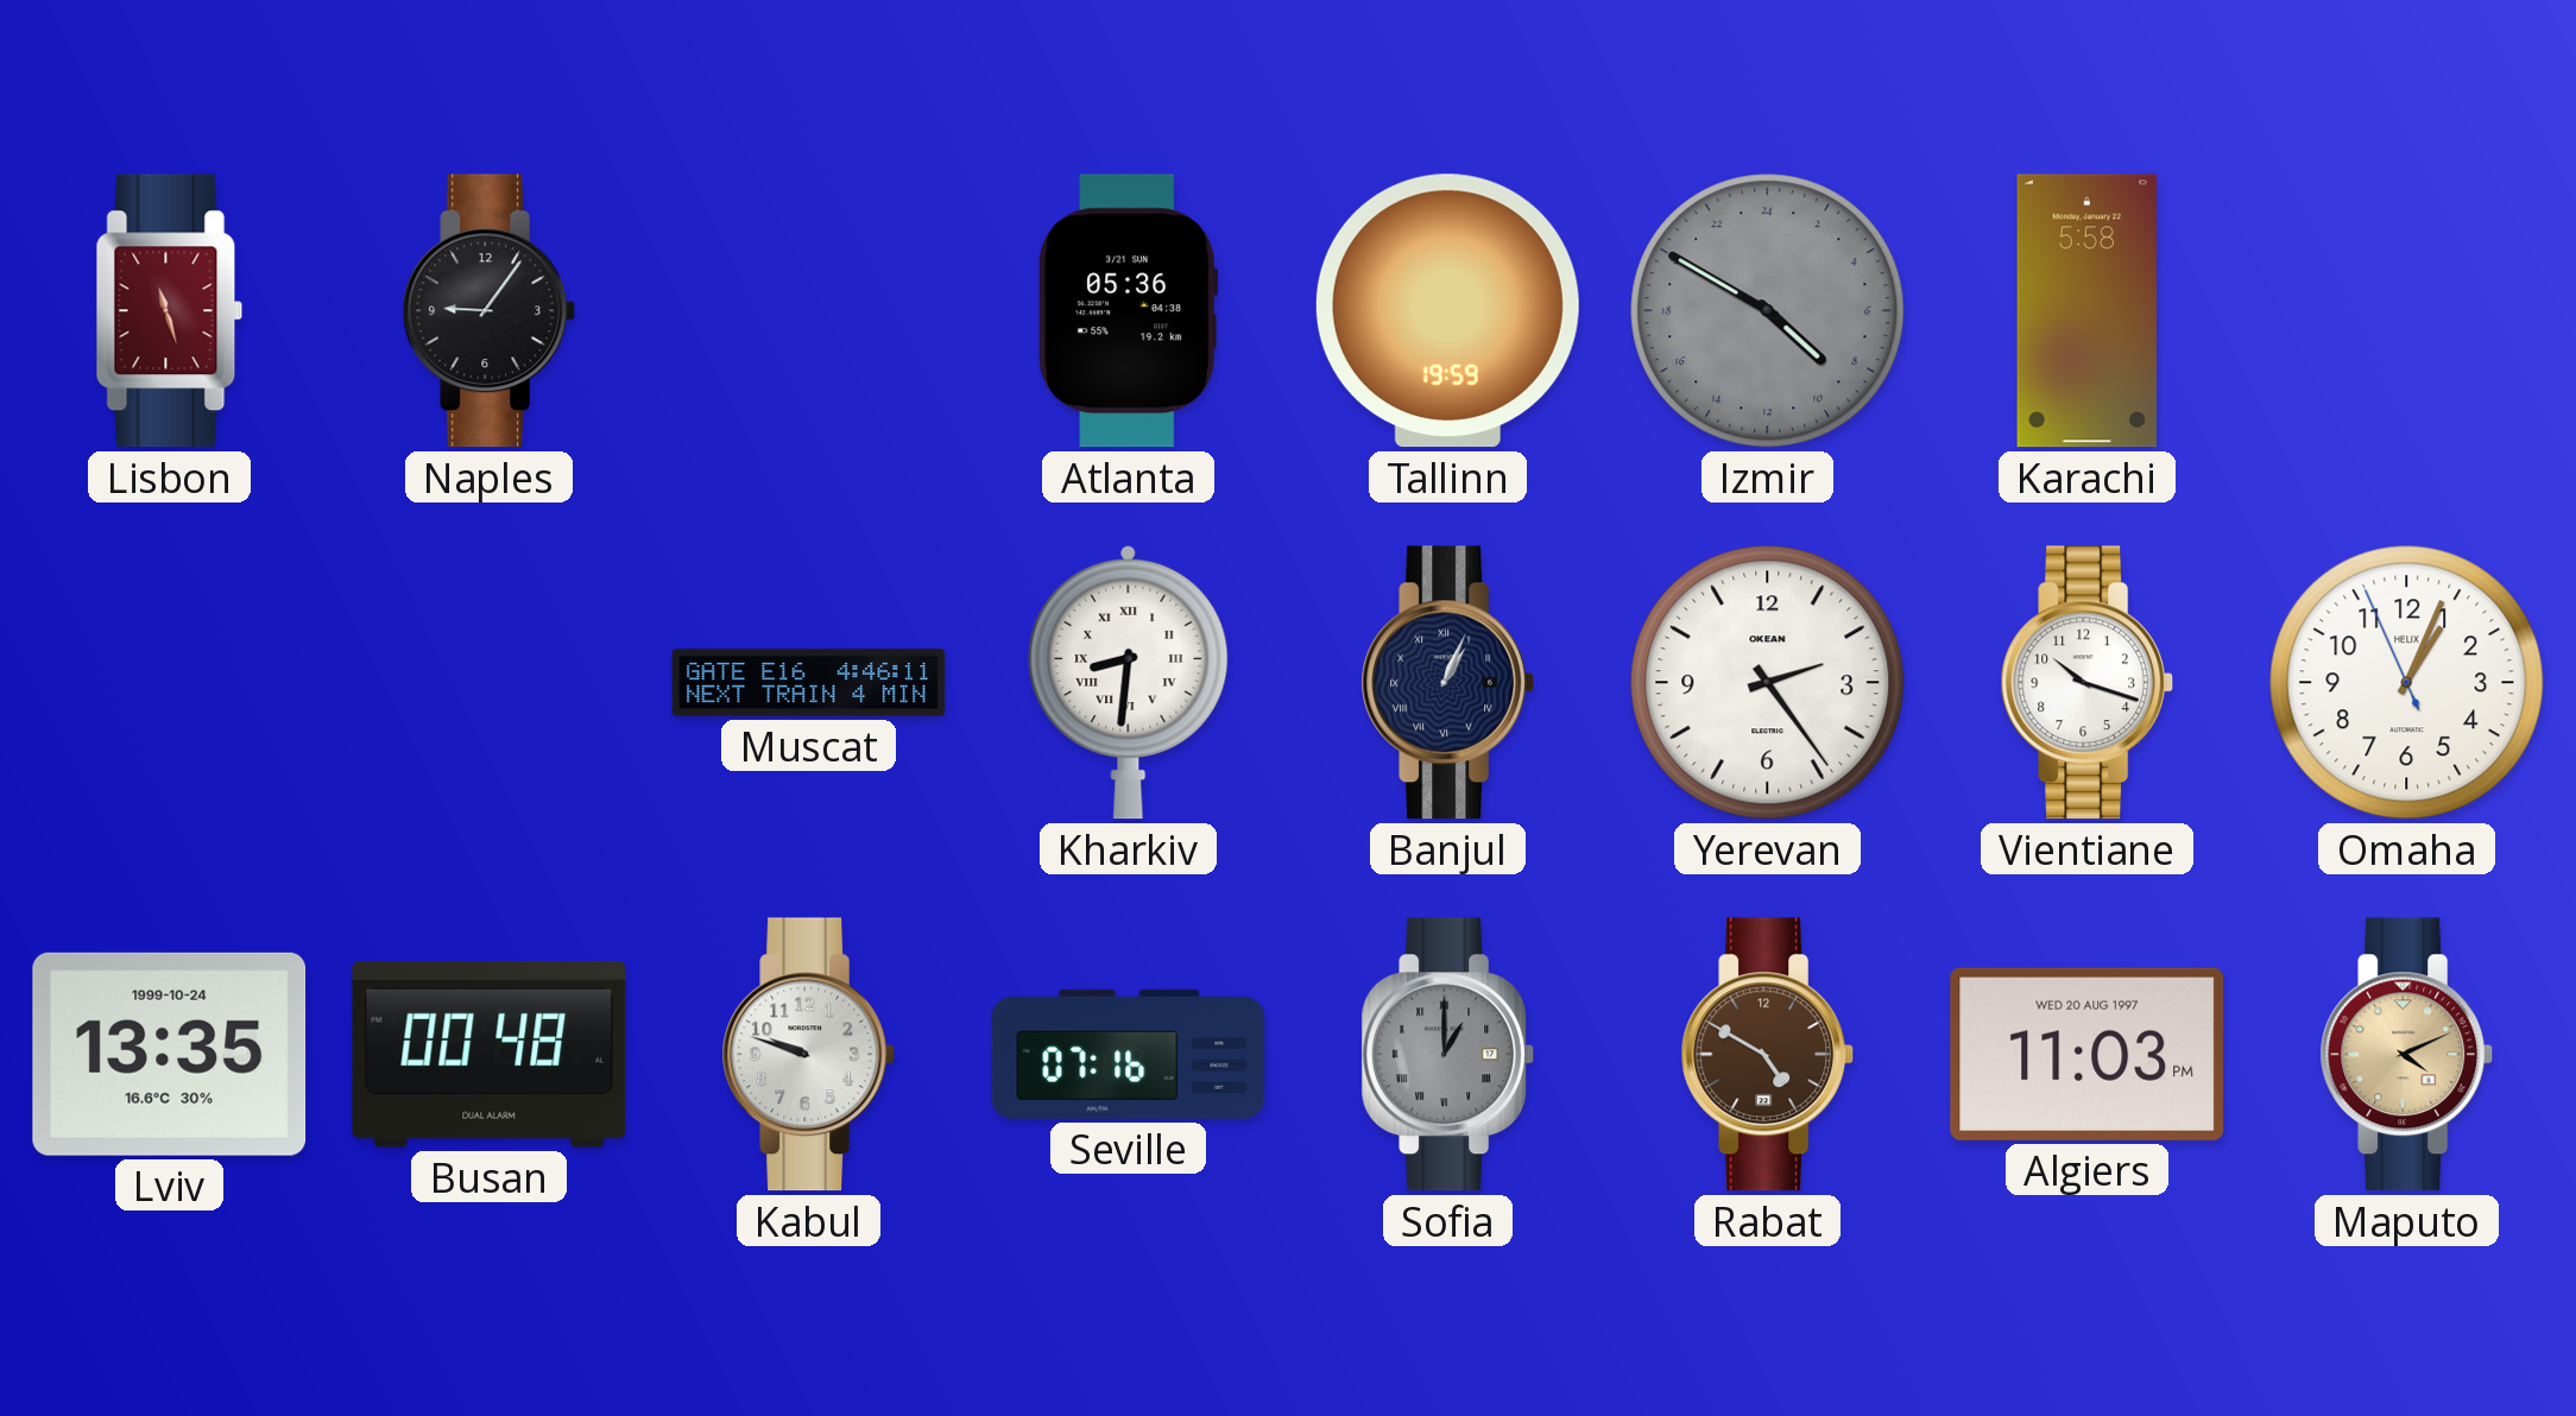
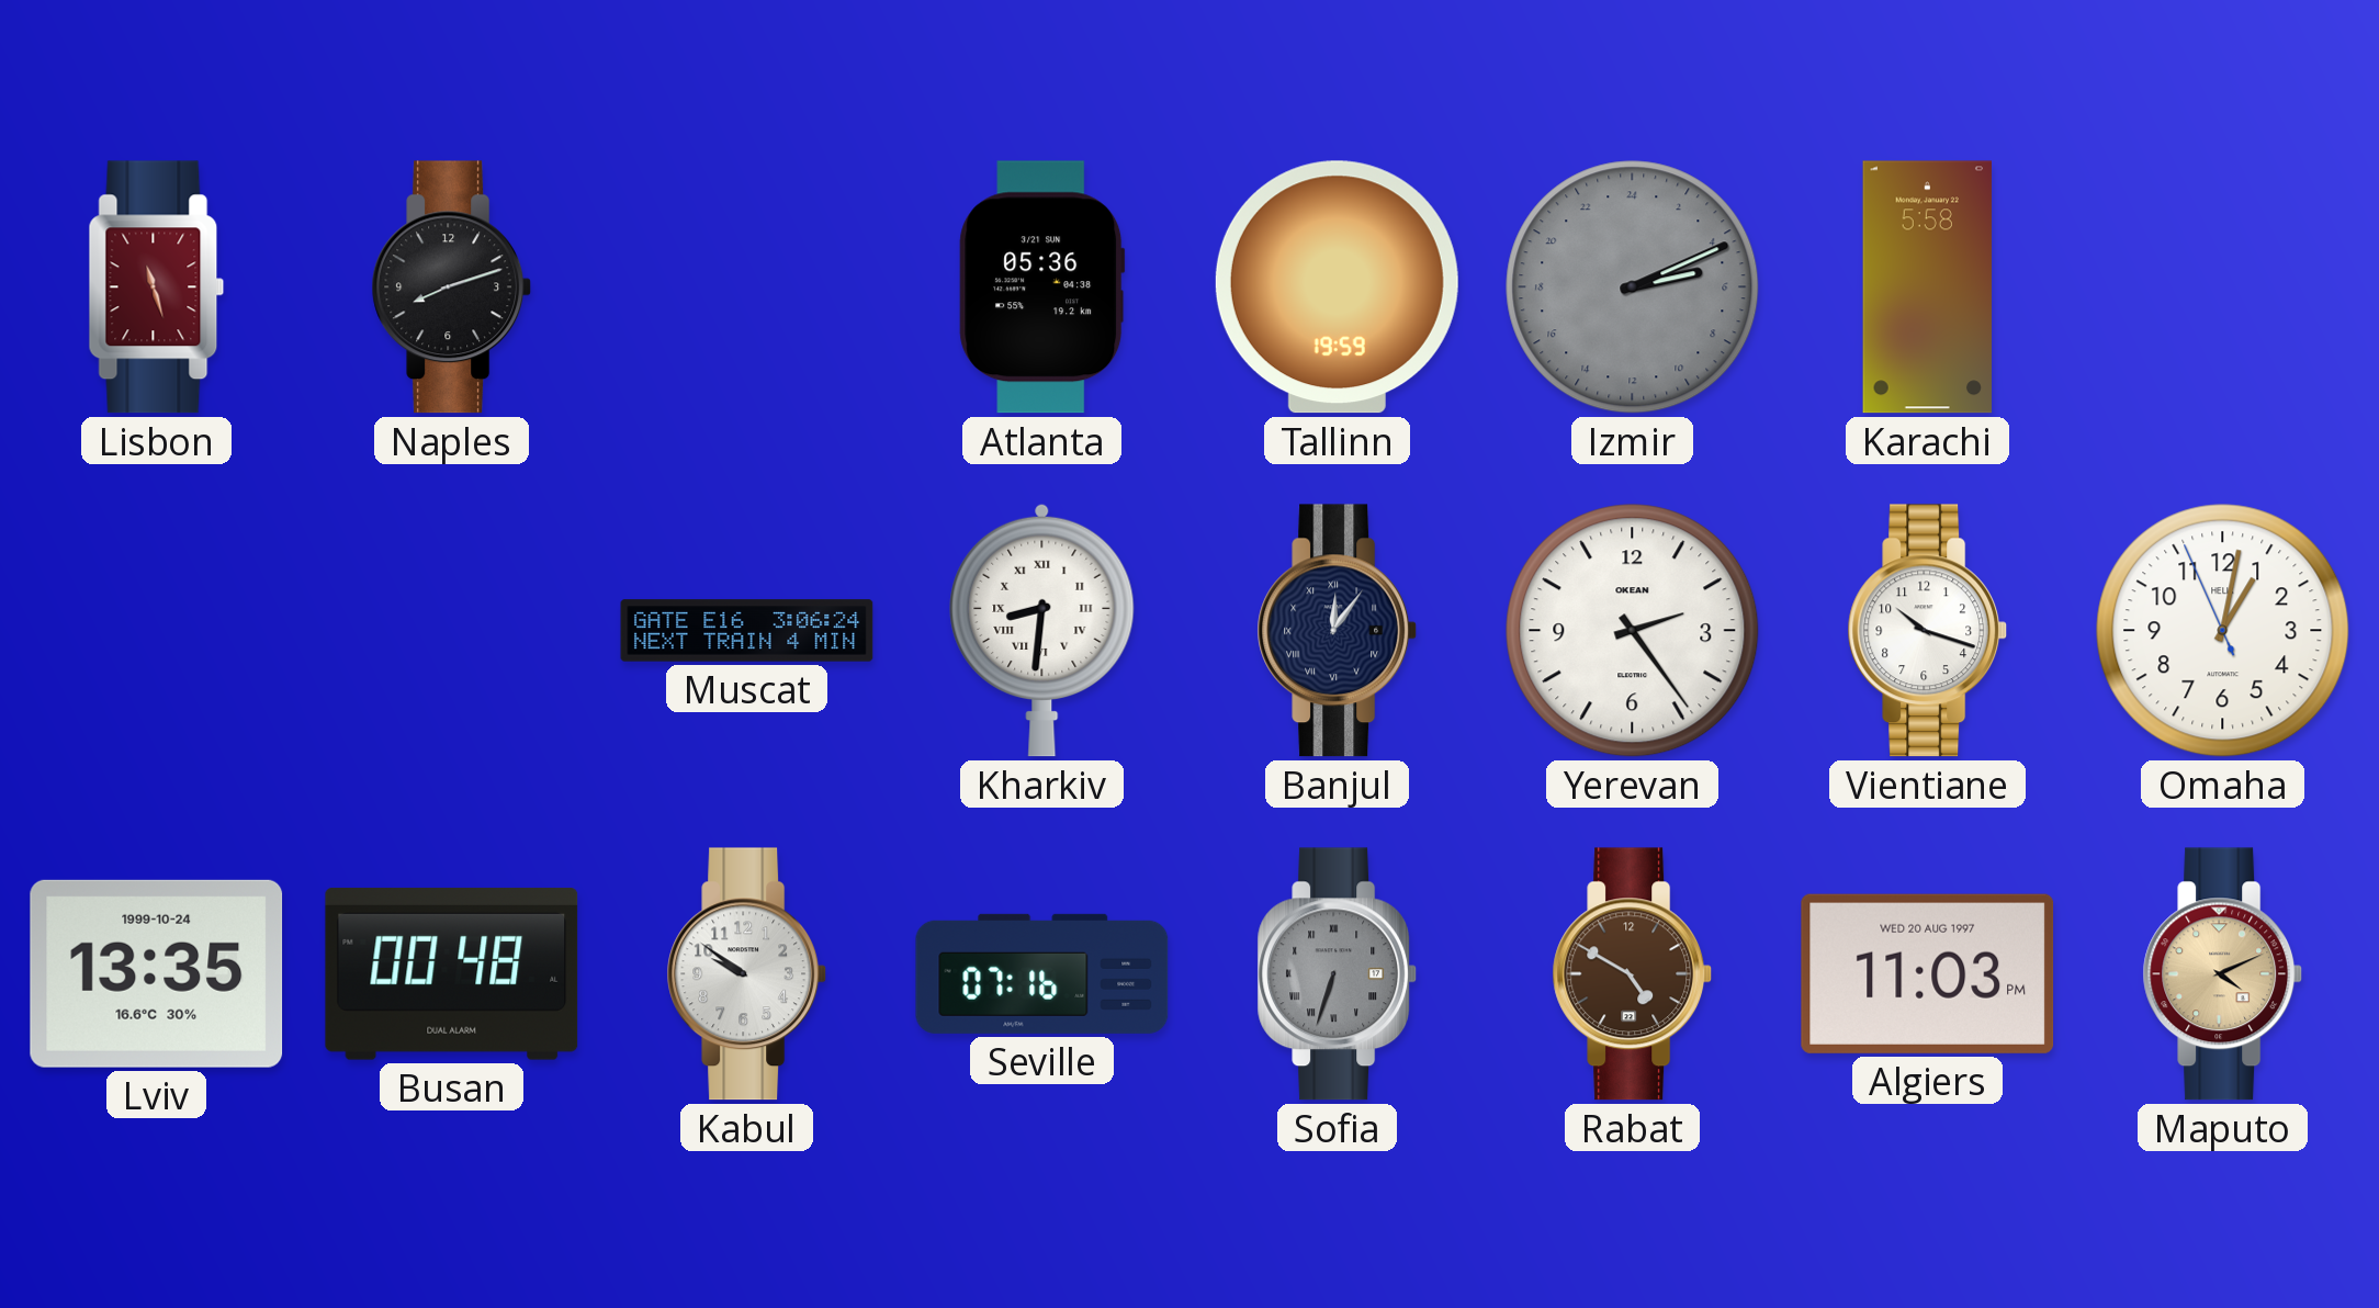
Naples: 9:06 -> 8:12
Izmir: 8:50 -> 5:11
Muscat: 4:46 -> 3:06
Banjul: 1:04 -> 12:06
Omaha: 1:03 -> 1:01
Kabul: 9:48 -> 9:51
Sofia: 1:00 -> 6:33
